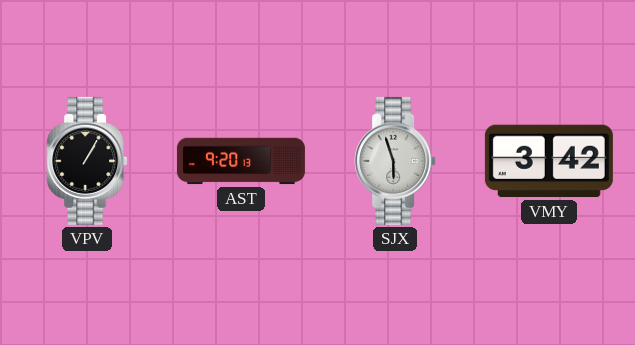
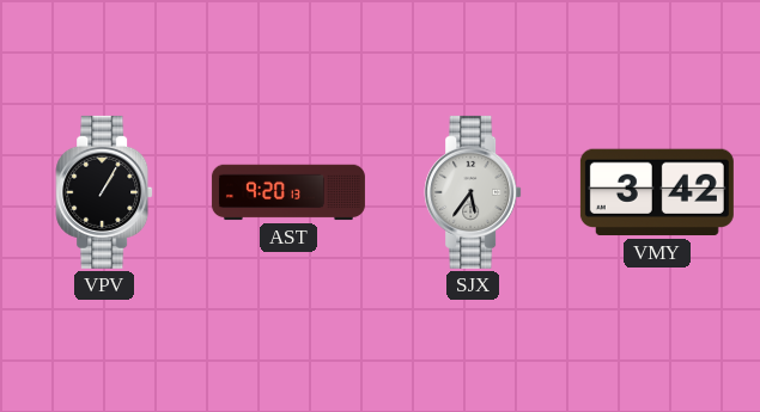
SJX: 5:57 -> 5:36
